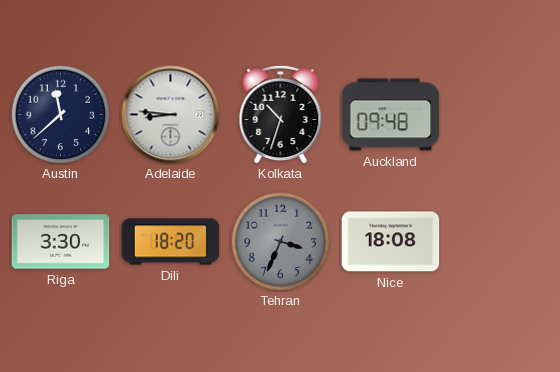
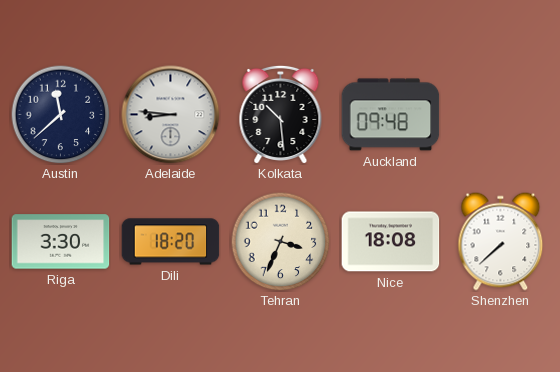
Kolkata: 10:33 -> 10:29
Tehran dial: grey -> cream
Shenzhen: none -> 7:38
